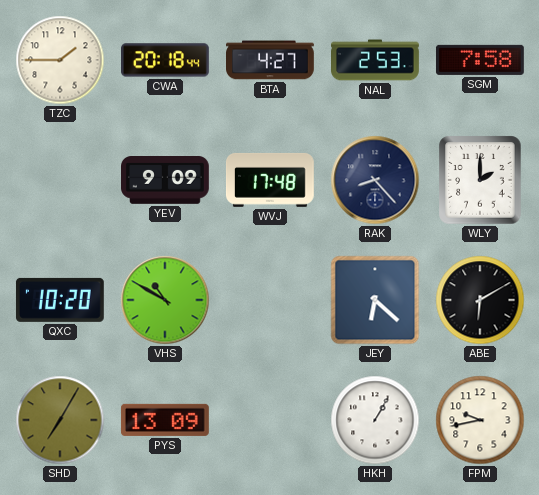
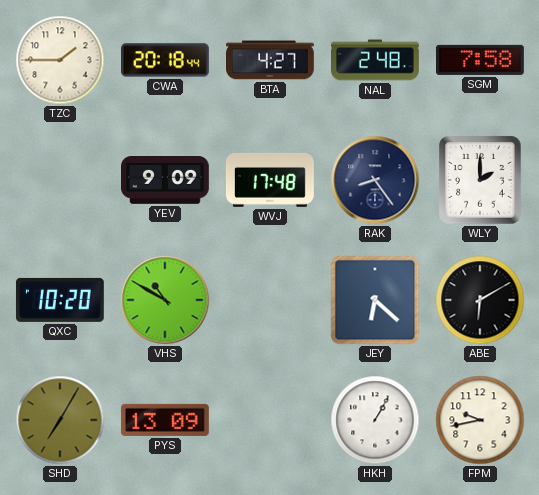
NAL: 2:53 -> 2:48
RAK: 8:23 -> 8:24
